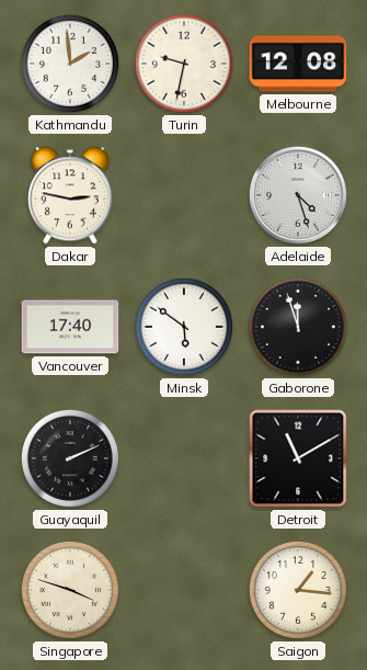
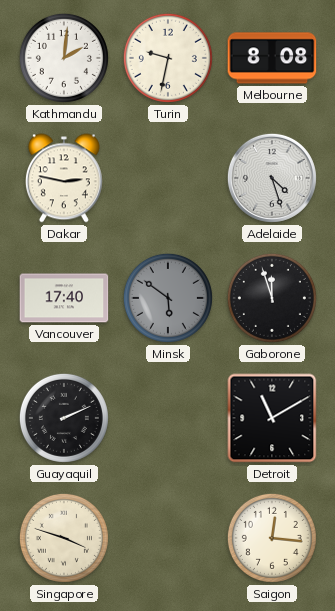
Kathmandu: 1:59 -> 2:01
Melbourne: 12:08 -> 8:08
Minsk dial: white -> grey
Saigon: 1:16 -> 12:16
